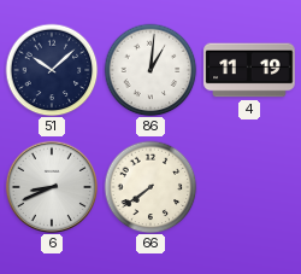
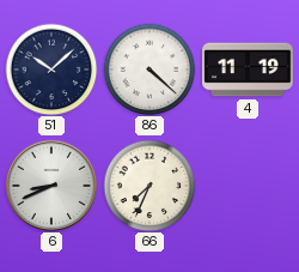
86: 1:01 -> 4:22
66: 7:39 -> 7:34
